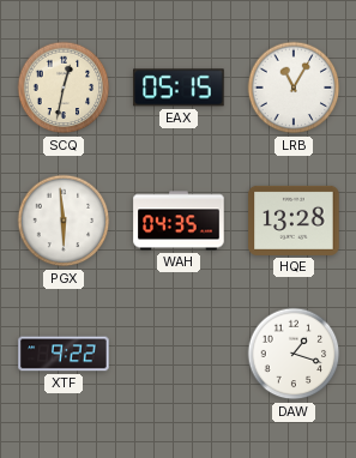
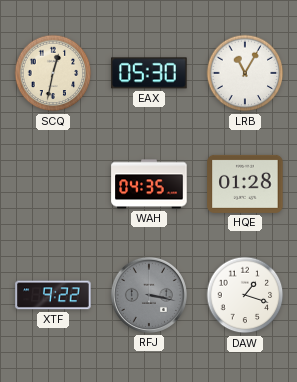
EAX: 05:15 -> 05:30
PGX: 5:59 -> none
HQE: 13:28 -> 01:28
RFJ: none -> 3:17
